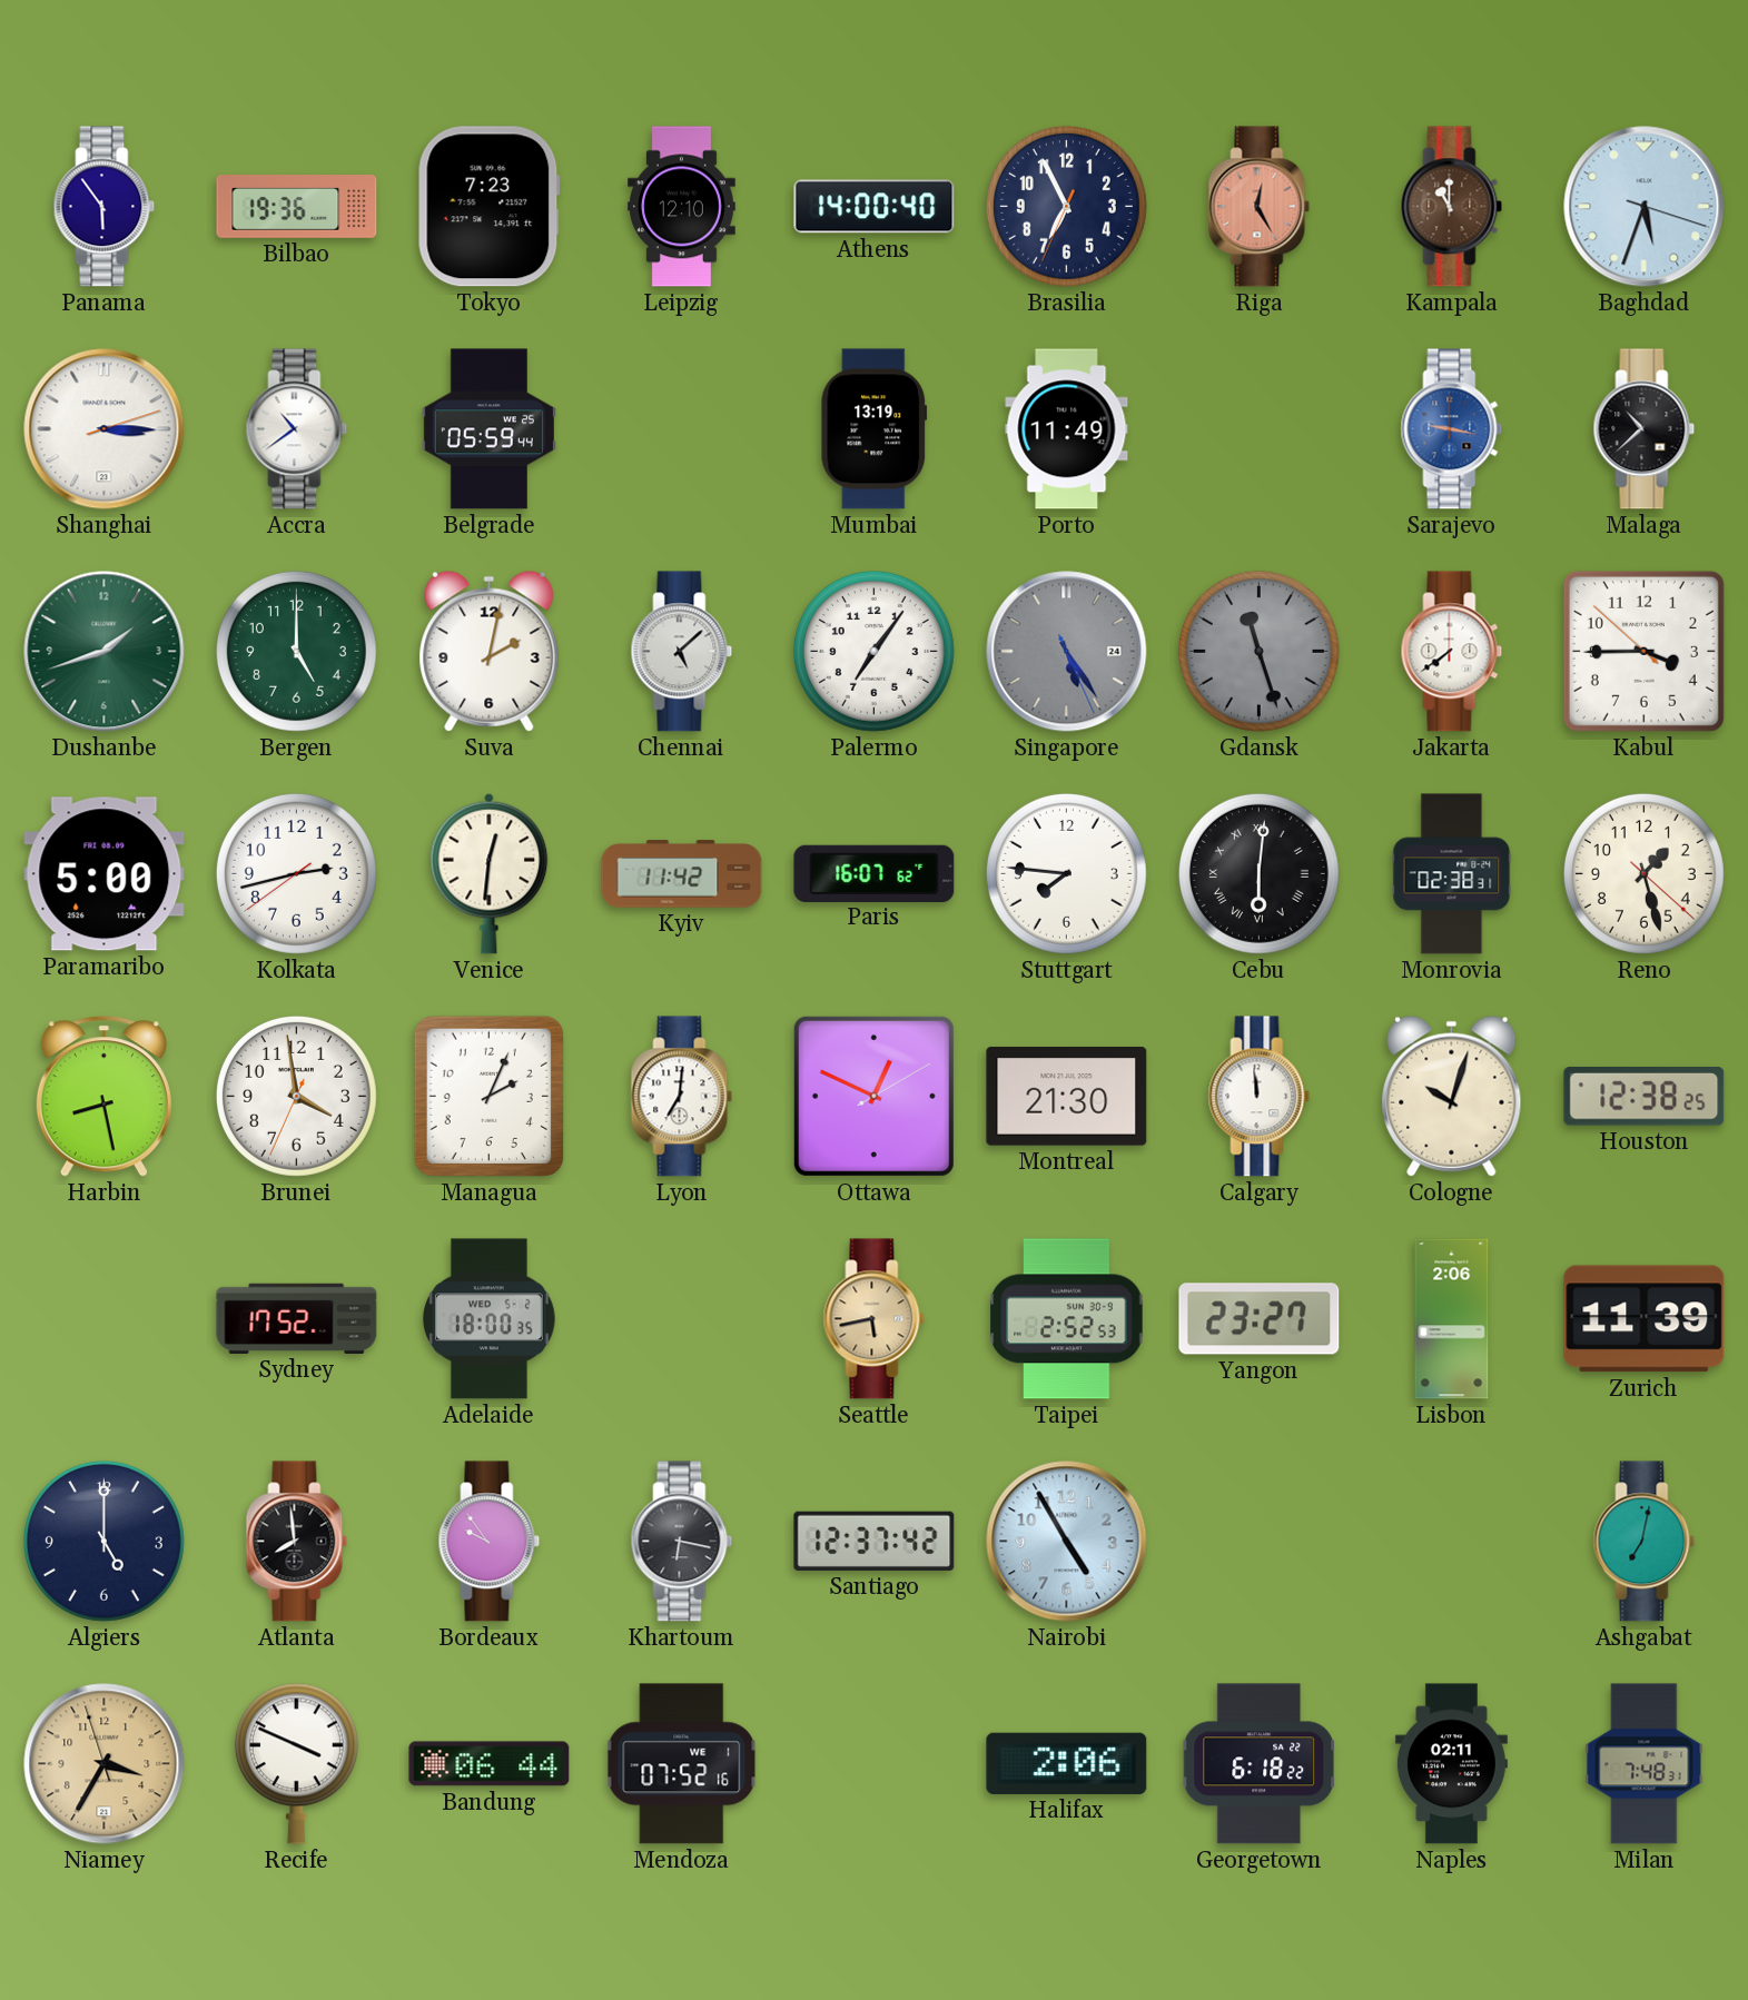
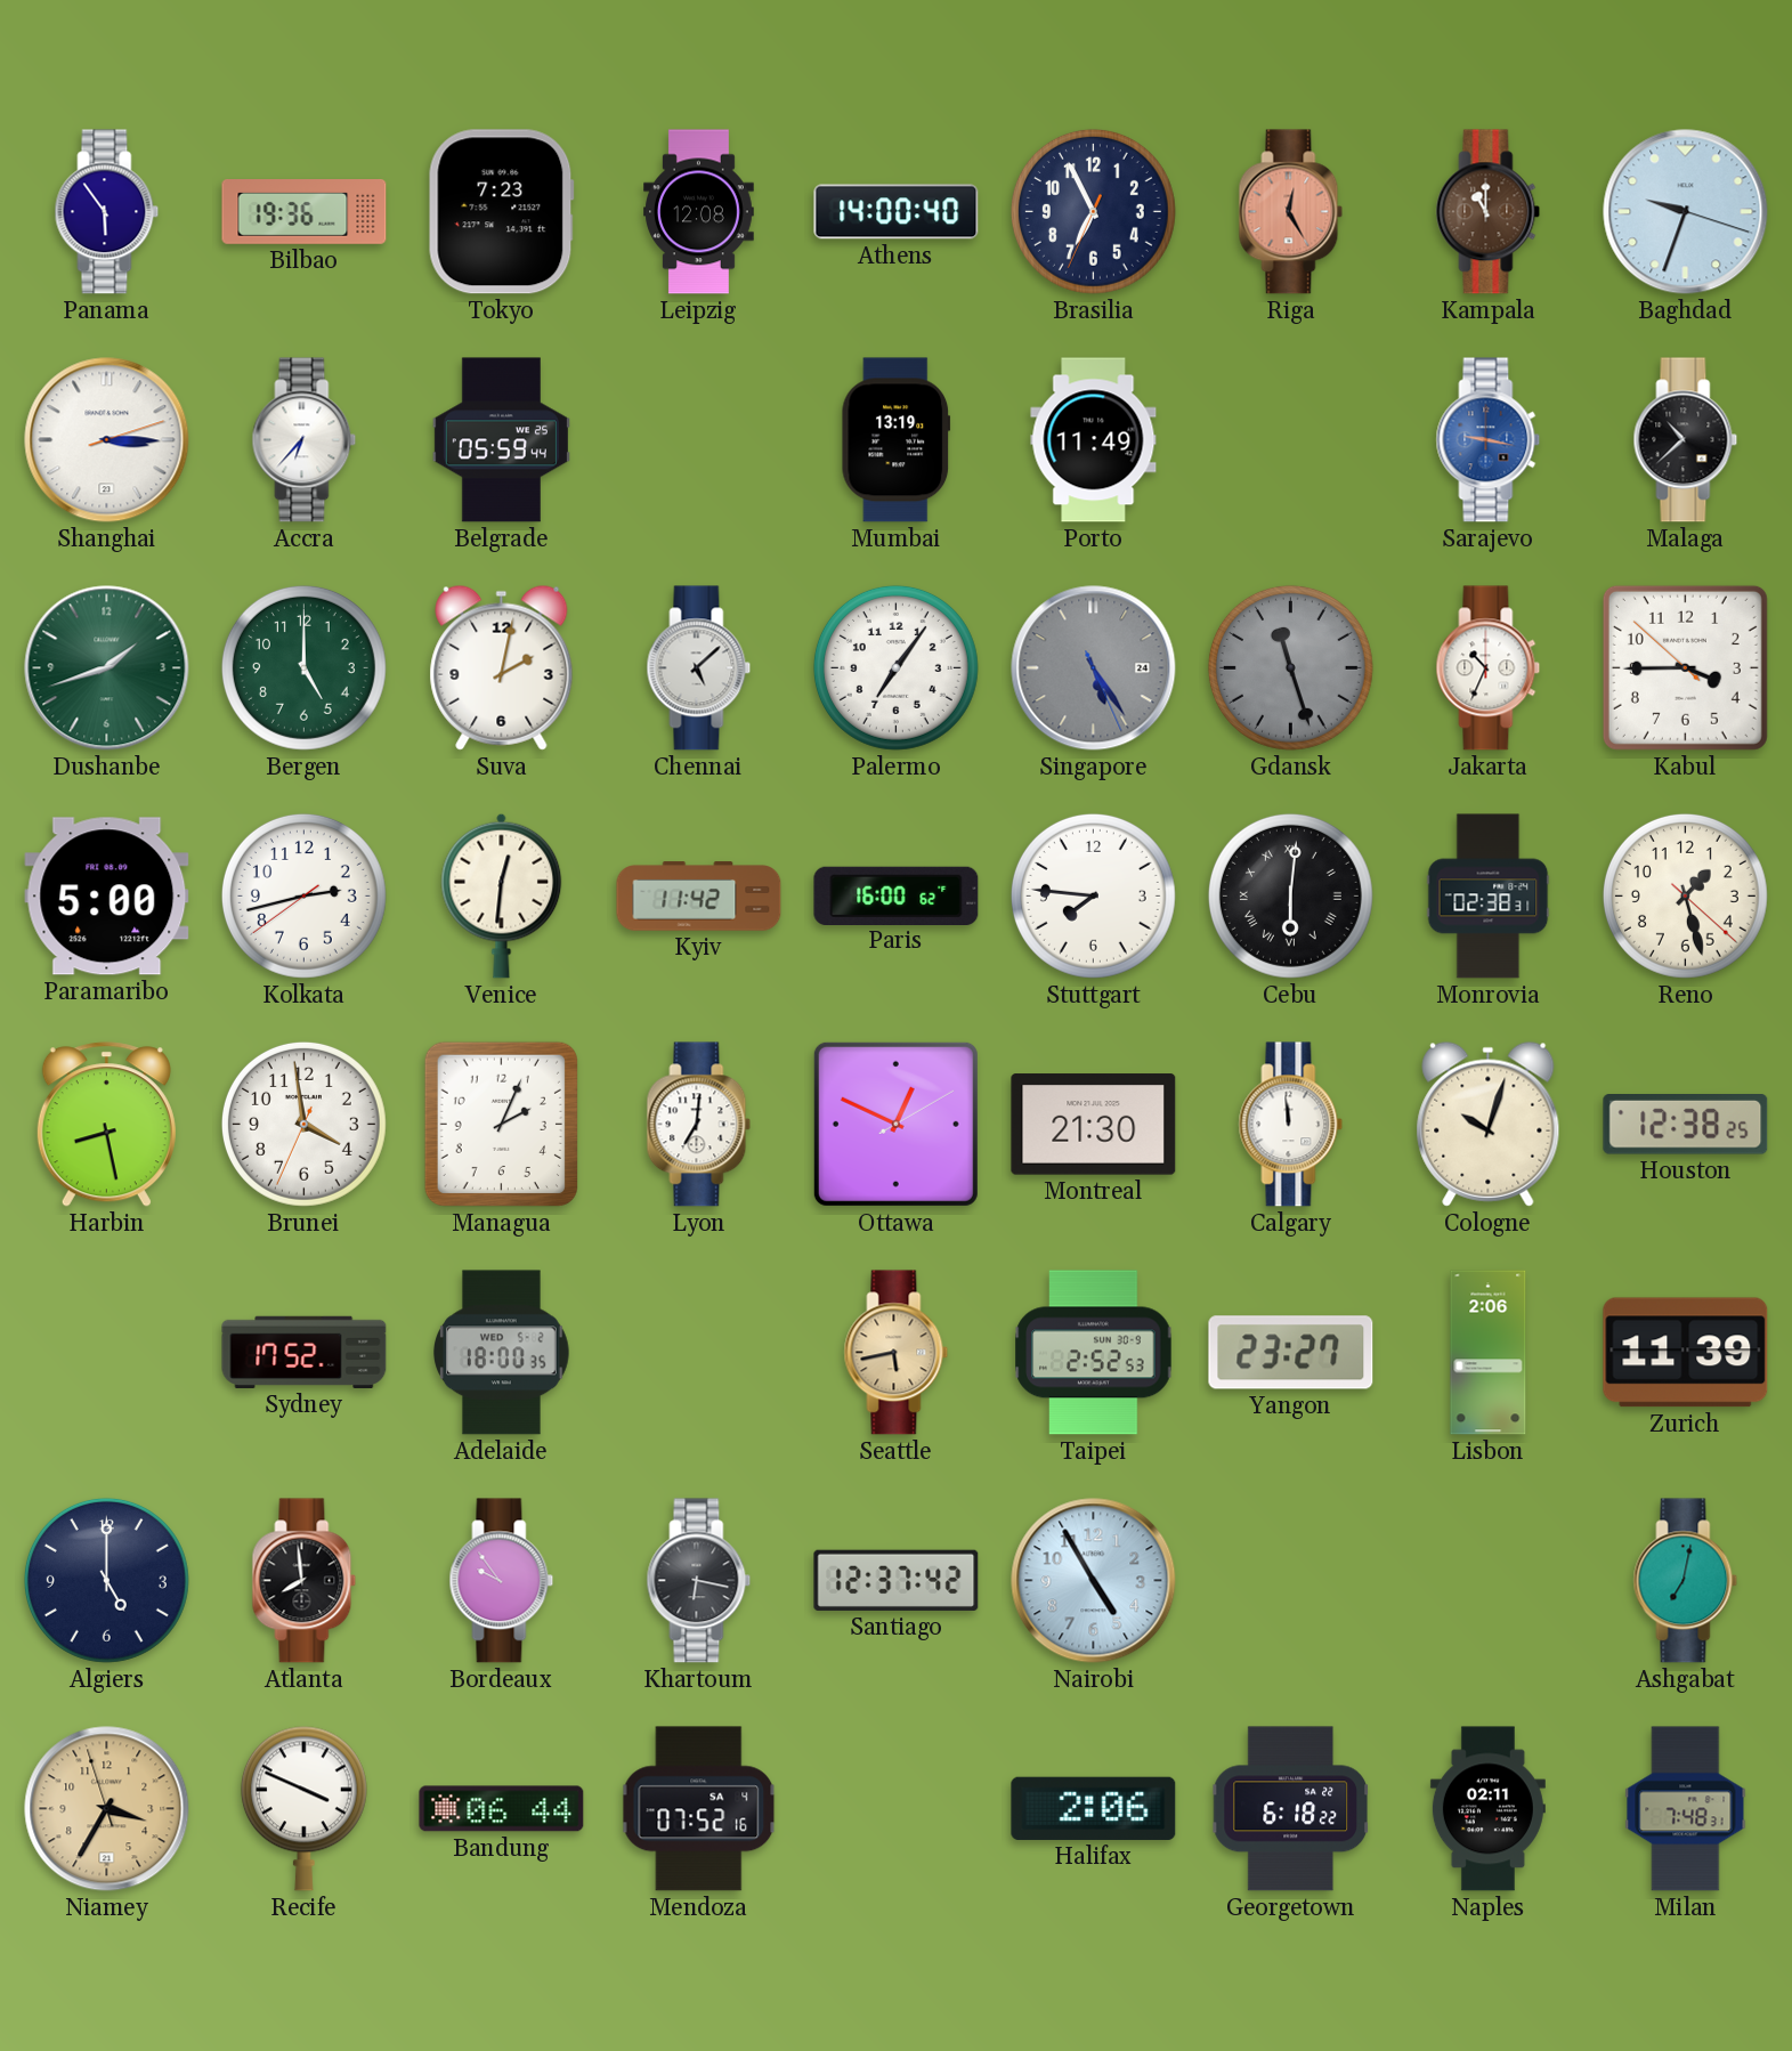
Leipzig: 12:10 -> 12:08
Baghdad: 5:33 -> 9:33
Accra: 10:39 -> 6:37
Jakarta: 7:39 -> 10:34
Paris: 16:07 -> 16:00
Mendoza date: WE 1 -> SA 4
